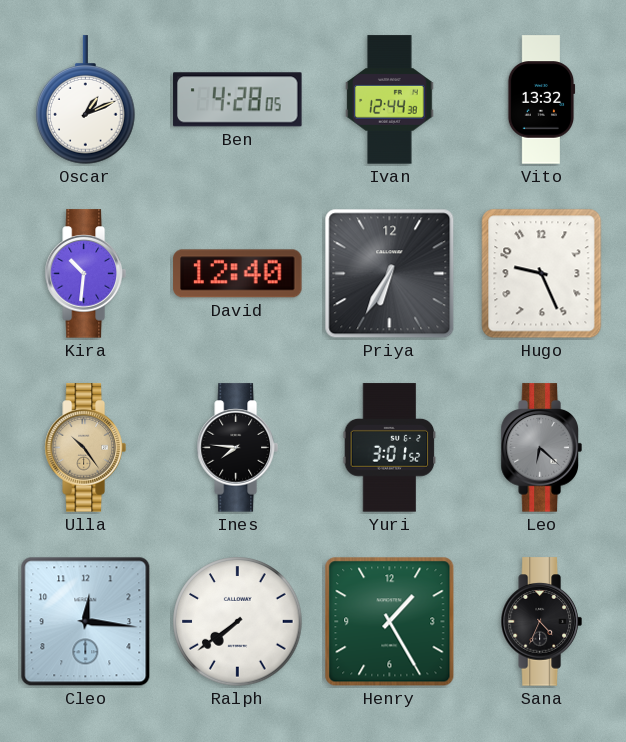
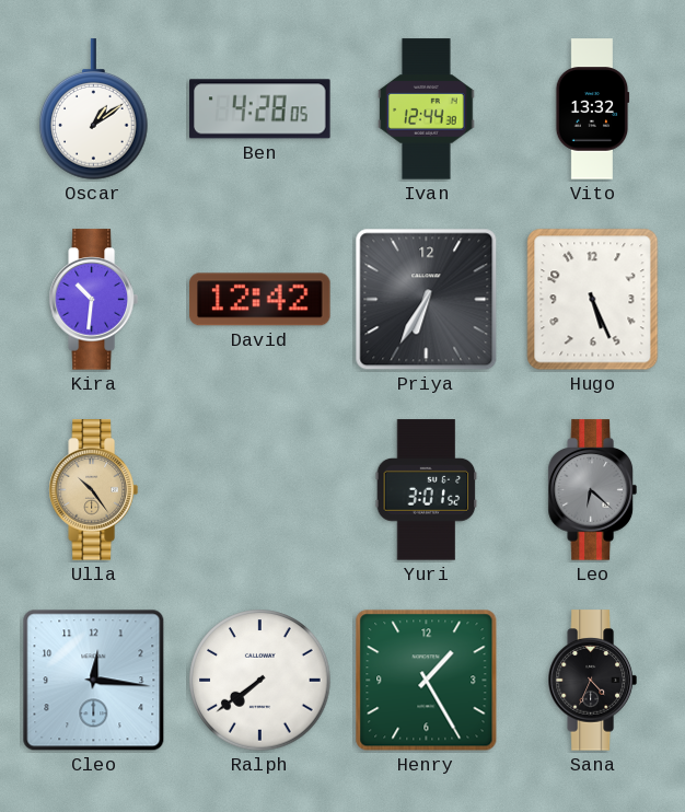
Oscar: 1:11 -> 1:09
David: 12:40 -> 12:42
Hugo: 9:26 -> 5:26
Ines: 7:46 -> none
